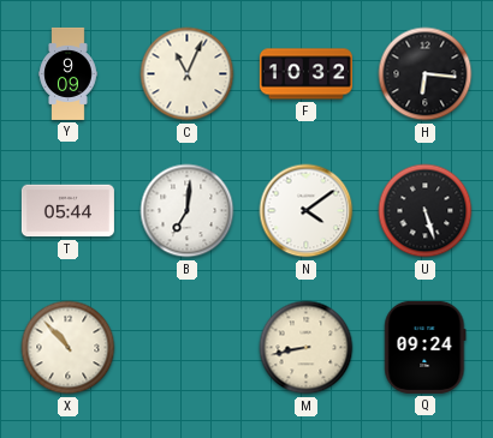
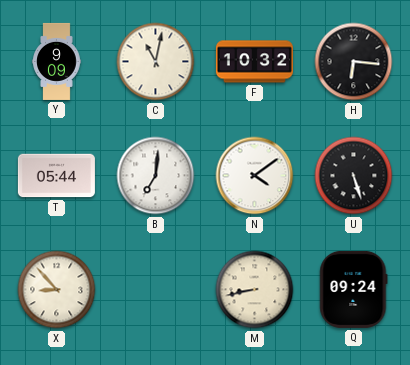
C: 11:04 -> 11:02
X: 10:53 -> 8:53
